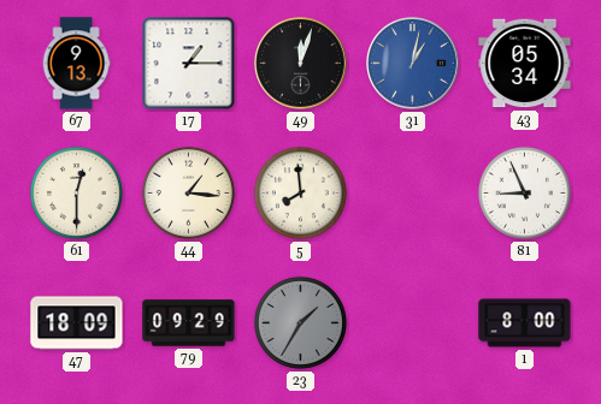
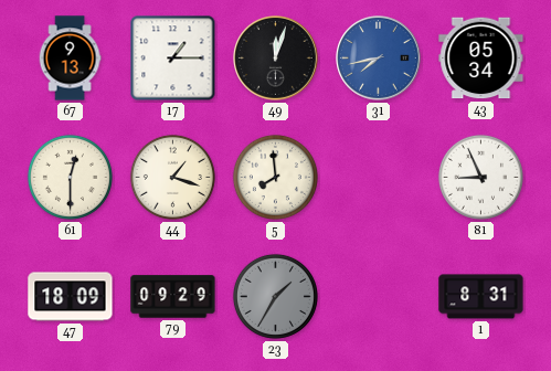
31: 1:02 -> 7:43
44: 1:16 -> 1:18
1: 8:00 -> 8:31
